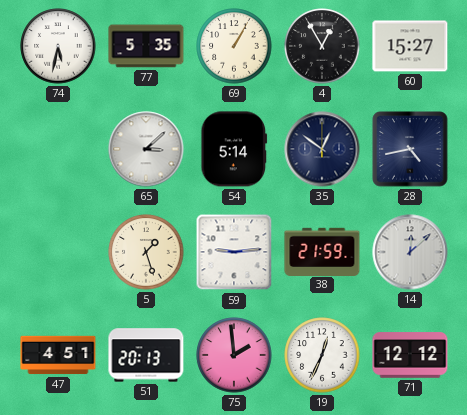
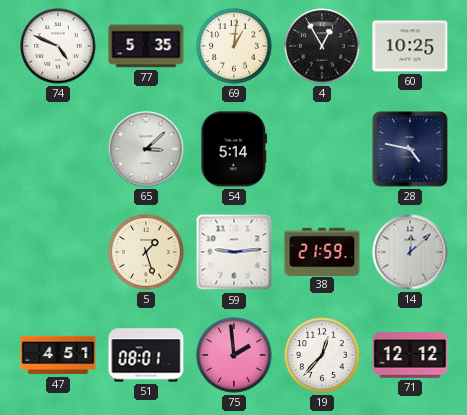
74: 5:32 -> 4:49
69: 1:05 -> 1:01
60: 15:27 -> 10:25
35: 12:51 -> none
28: 4:43 -> 4:47
51: 20:13 -> 08:01
19: 12:34 -> 12:37
